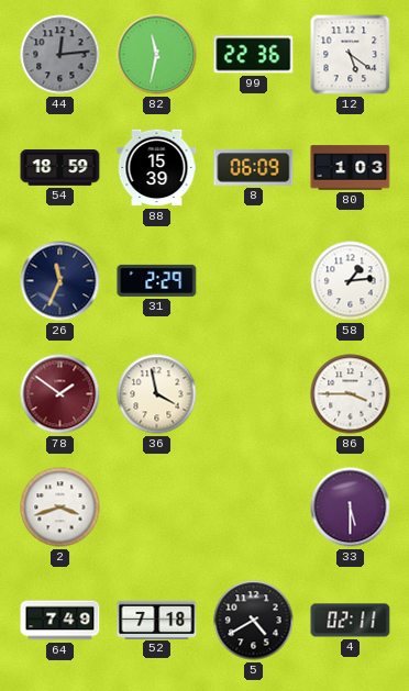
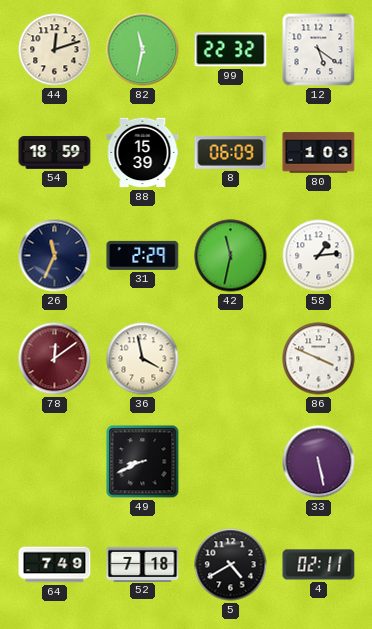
44: 12:14 -> 12:12
44 dial: grey -> cream
99: 22:36 -> 22:32
42: none -> 11:32
78: 1:51 -> 12:09
86: 3:45 -> 3:49
2: 3:42 -> none
49: none -> 8:41
33: 5:30 -> 5:28
